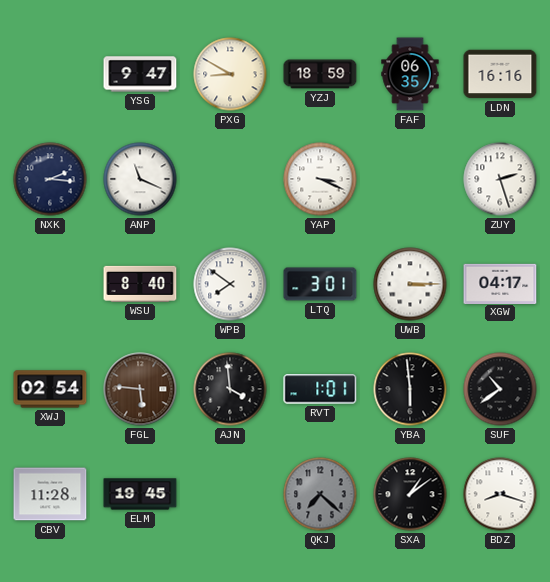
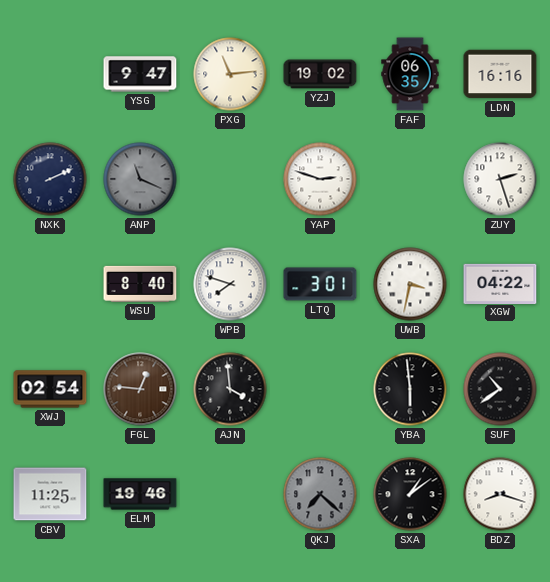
PXG: 8:50 -> 11:14
YZJ: 18:59 -> 19:02
NXK: 2:16 -> 2:11
ANP dial: white -> grey
YAP: 3:19 -> 2:48
WPB: 7:51 -> 7:48
UWB: 3:15 -> 3:32
XGW: 04:17 -> 04:22
FGL: 5:46 -> 12:46
RVT: 1:01 -> none
CBV: 11:28 -> 11:25
ELM: 19:45 -> 19:46
